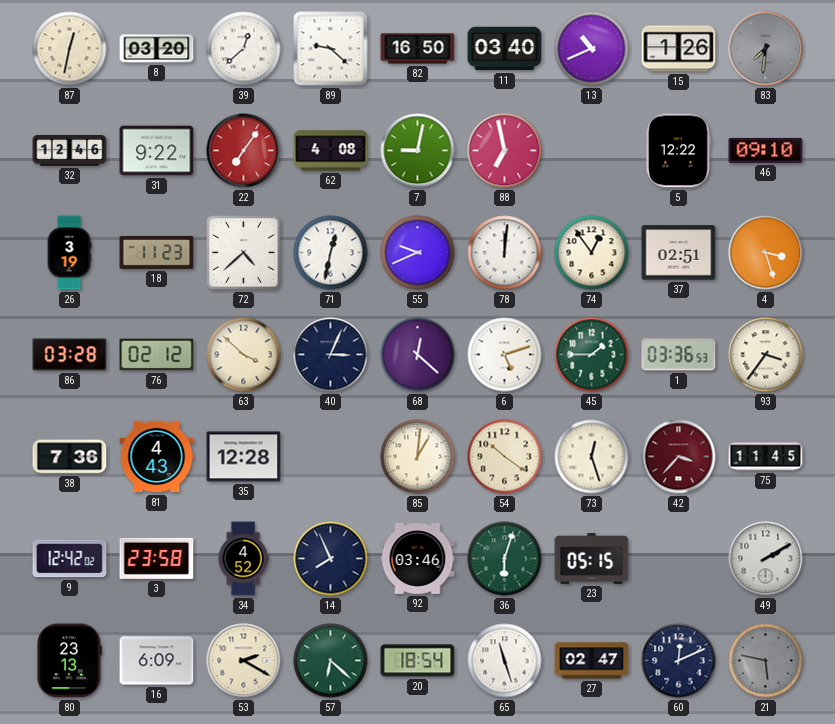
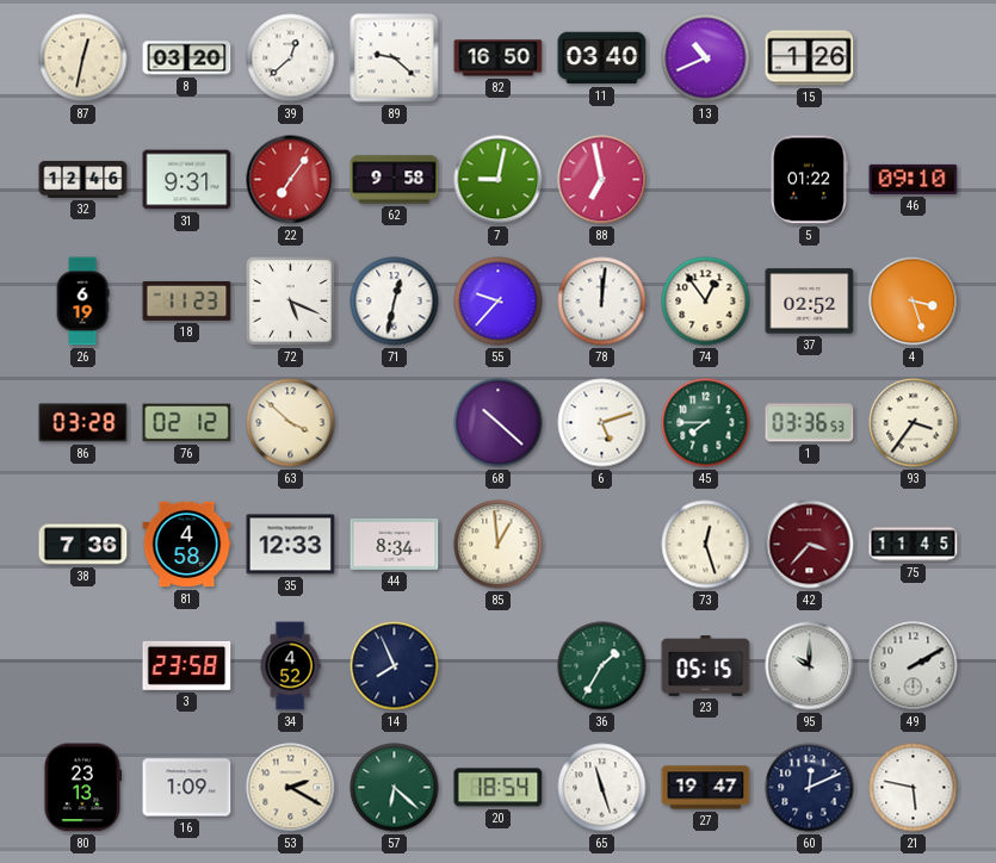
83: 7:31 -> none
31: 9:22 -> 9:31
62: 4:08 -> 9:58
5: 12:22 -> 01:22
26: 3:19 -> 6:19
72: 4:38 -> 5:19
55: 9:41 -> 9:37
37: 02:51 -> 02:52
40: 3:04 -> none
68: 12:22 -> 10:22
45: 1:45 -> 7:45
81: 4:43 -> 4:58
35: 12:28 -> 12:33
44: none -> 8:34
85: 1:01 -> 12:59
54: 10:21 -> none
9: 12:42 -> none
92: 03:46 -> none
36: 6:03 -> 1:35
95: none -> 10:00
16: 6:09 -> 1:09
27: 02:47 -> 19:47
21 dial: grey -> white
